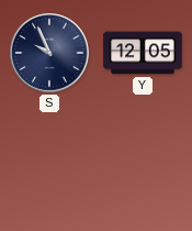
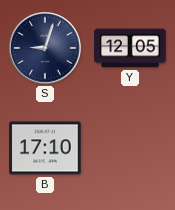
S: 9:56 -> 9:03
B: none -> 17:10
